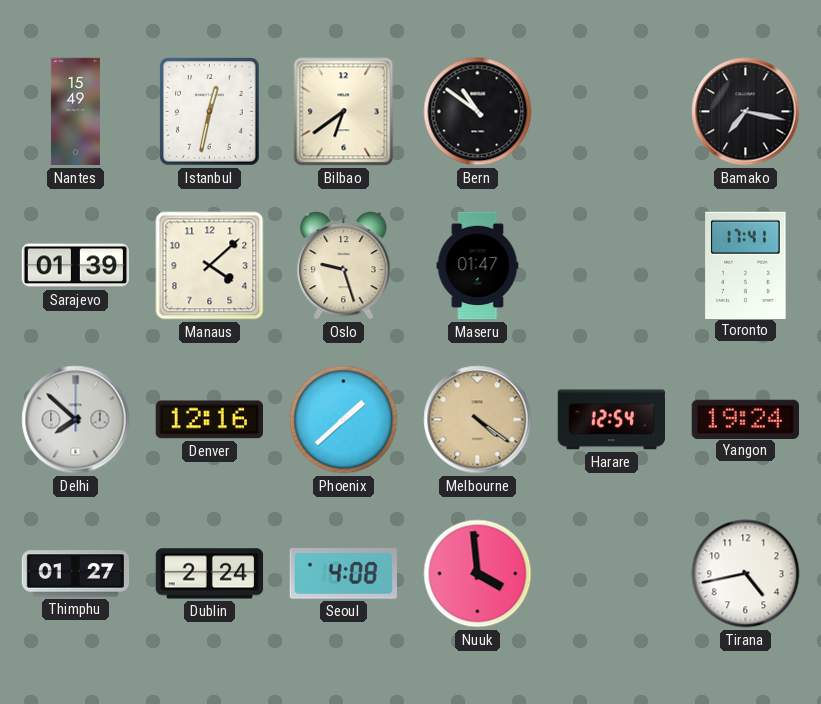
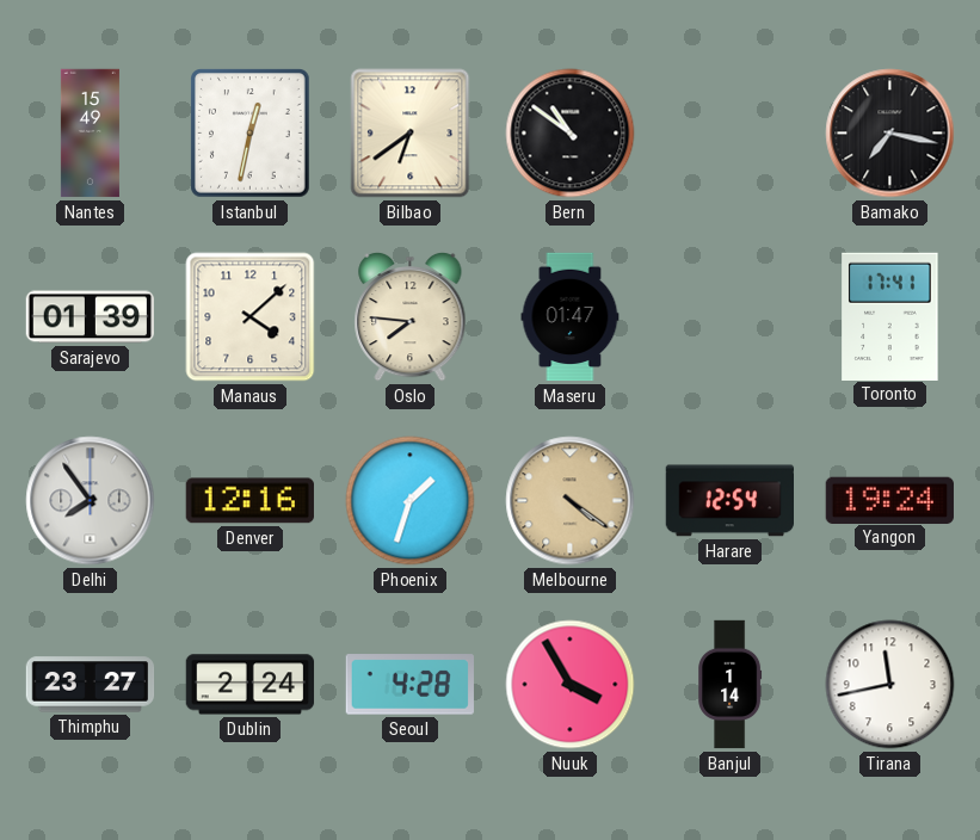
Oslo: 9:27 -> 7:46
Delhi: 7:52 -> 7:54
Phoenix: 1:38 -> 1:33
Thimphu: 01:27 -> 23:27
Seoul: 4:08 -> 4:28
Nuuk: 3:59 -> 3:55
Banjul: none -> 1:14
Tirana: 4:43 -> 11:43
